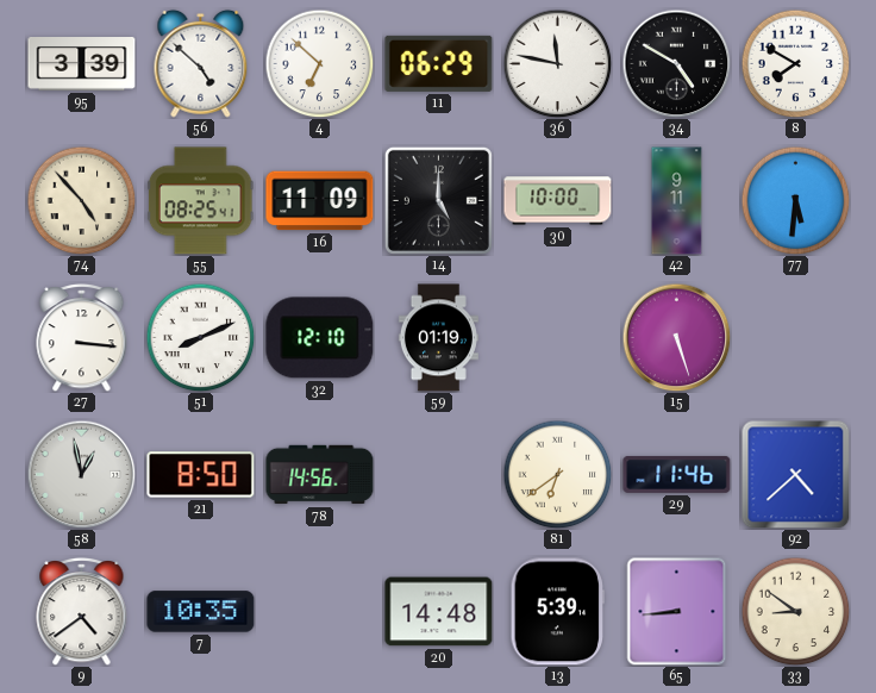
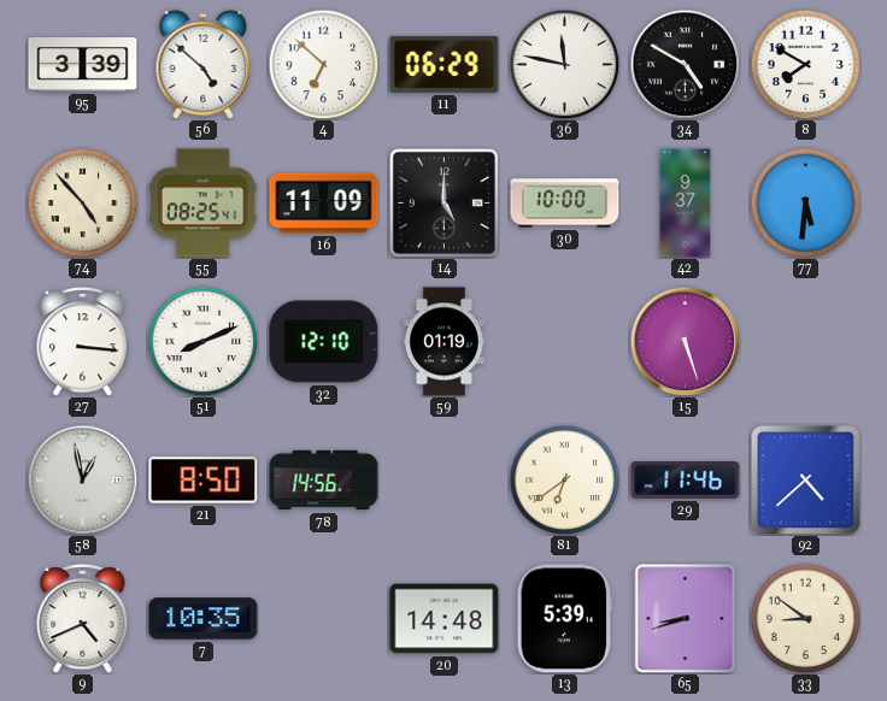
42: 9:11 -> 9:37
9: 4:39 -> 4:41
65: 8:44 -> 8:42
